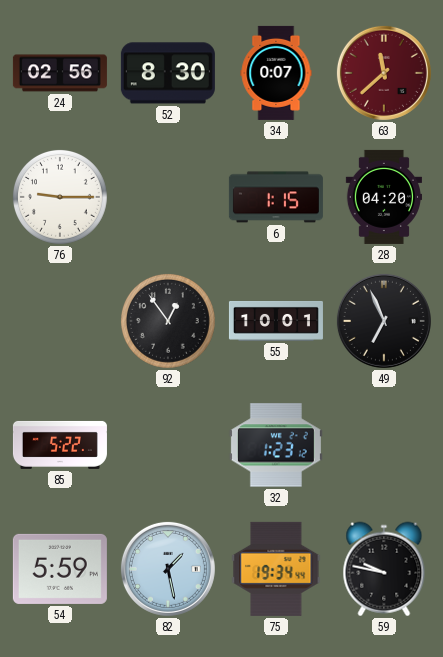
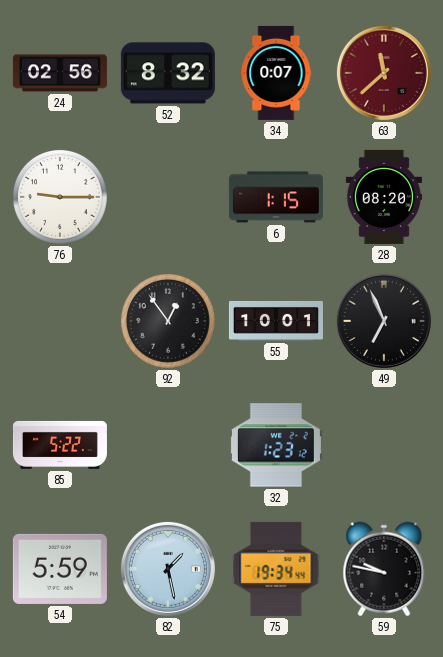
52: 8:30 -> 8:32
28: 04:20 -> 08:20
